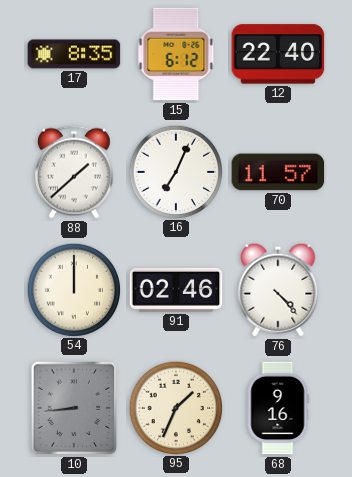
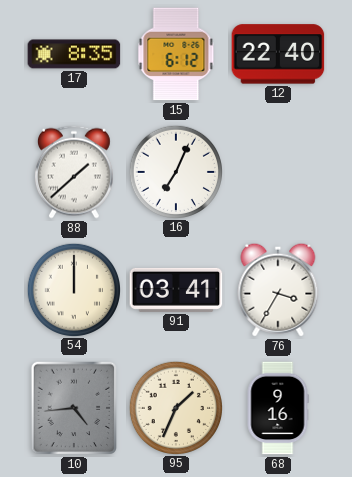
70: 11:57 -> none
91: 02:46 -> 03:41
76: 4:23 -> 3:35
10: 8:44 -> 4:44
